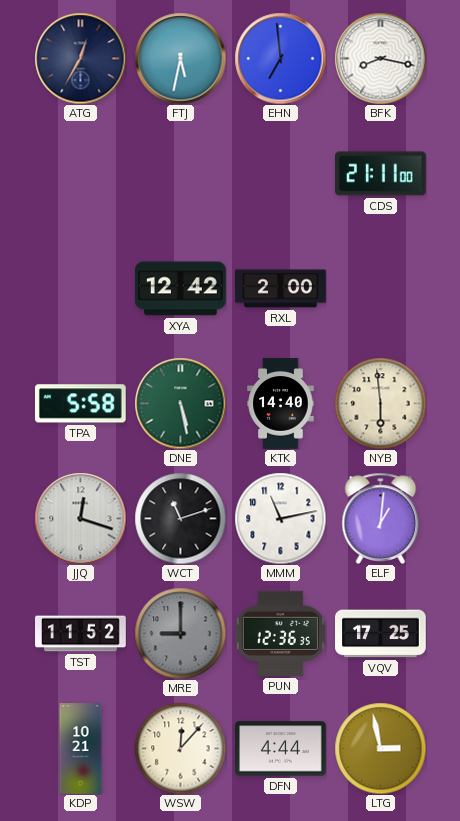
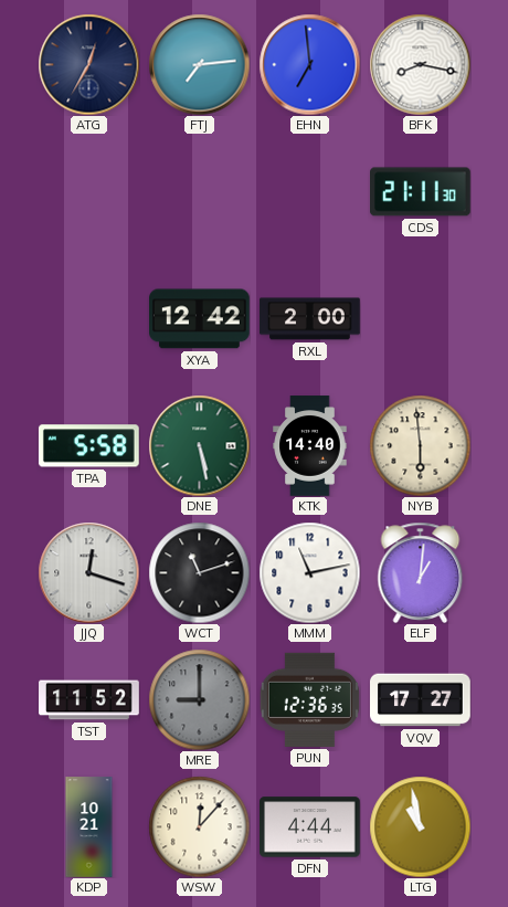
FTJ: 5:32 -> 7:14
CDS: 21:11:00 -> 21:11:30
VQV: 17:25 -> 17:27
LTG: 2:58 -> 10:58
